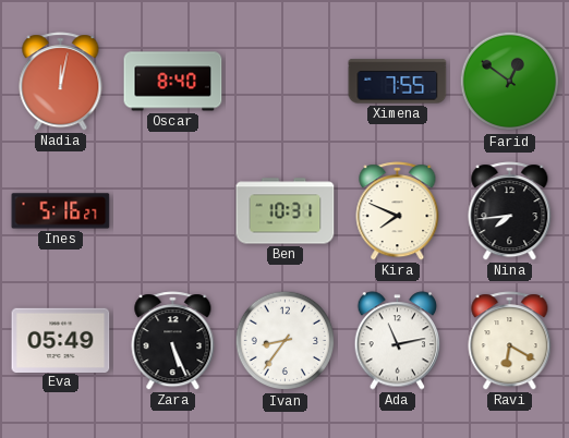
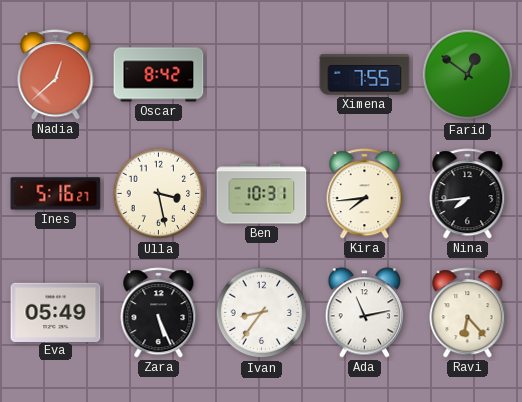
Nadia: 12:02 -> 12:38
Oscar: 8:40 -> 8:42
Ulla: none -> 3:28
Kira: 7:49 -> 7:44
Ravi: 6:20 -> 6:23
